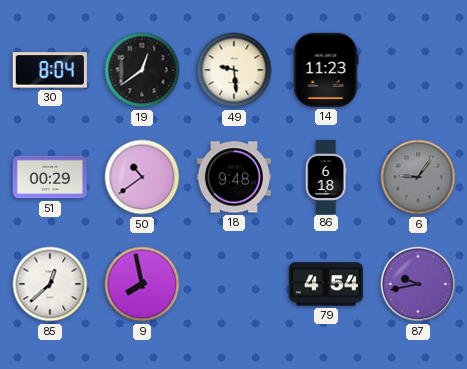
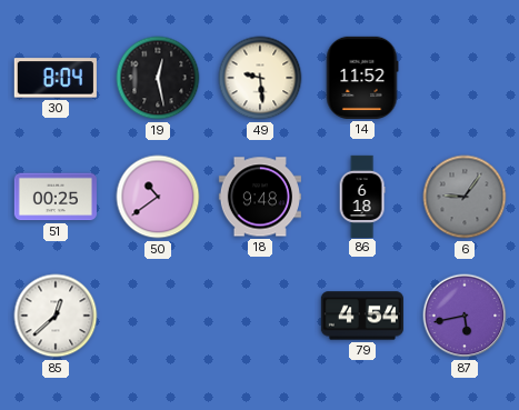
19: 12:39 -> 12:28
14: 11:23 -> 11:52
51: 00:29 -> 00:25
9: 7:58 -> none
87: 9:43 -> 5:43
